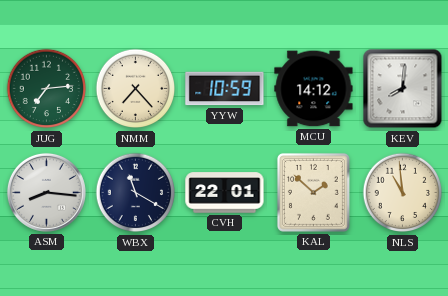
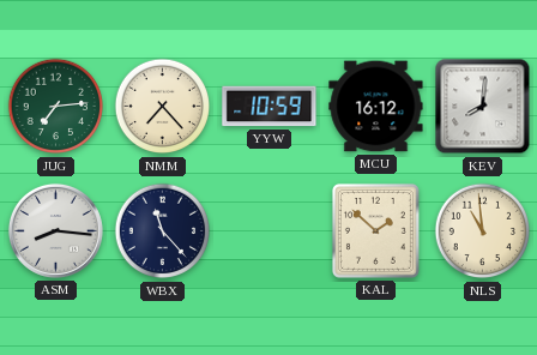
MCU: 14:12 -> 16:12
WBX: 11:20 -> 11:23
CVH: 22:01 -> none
